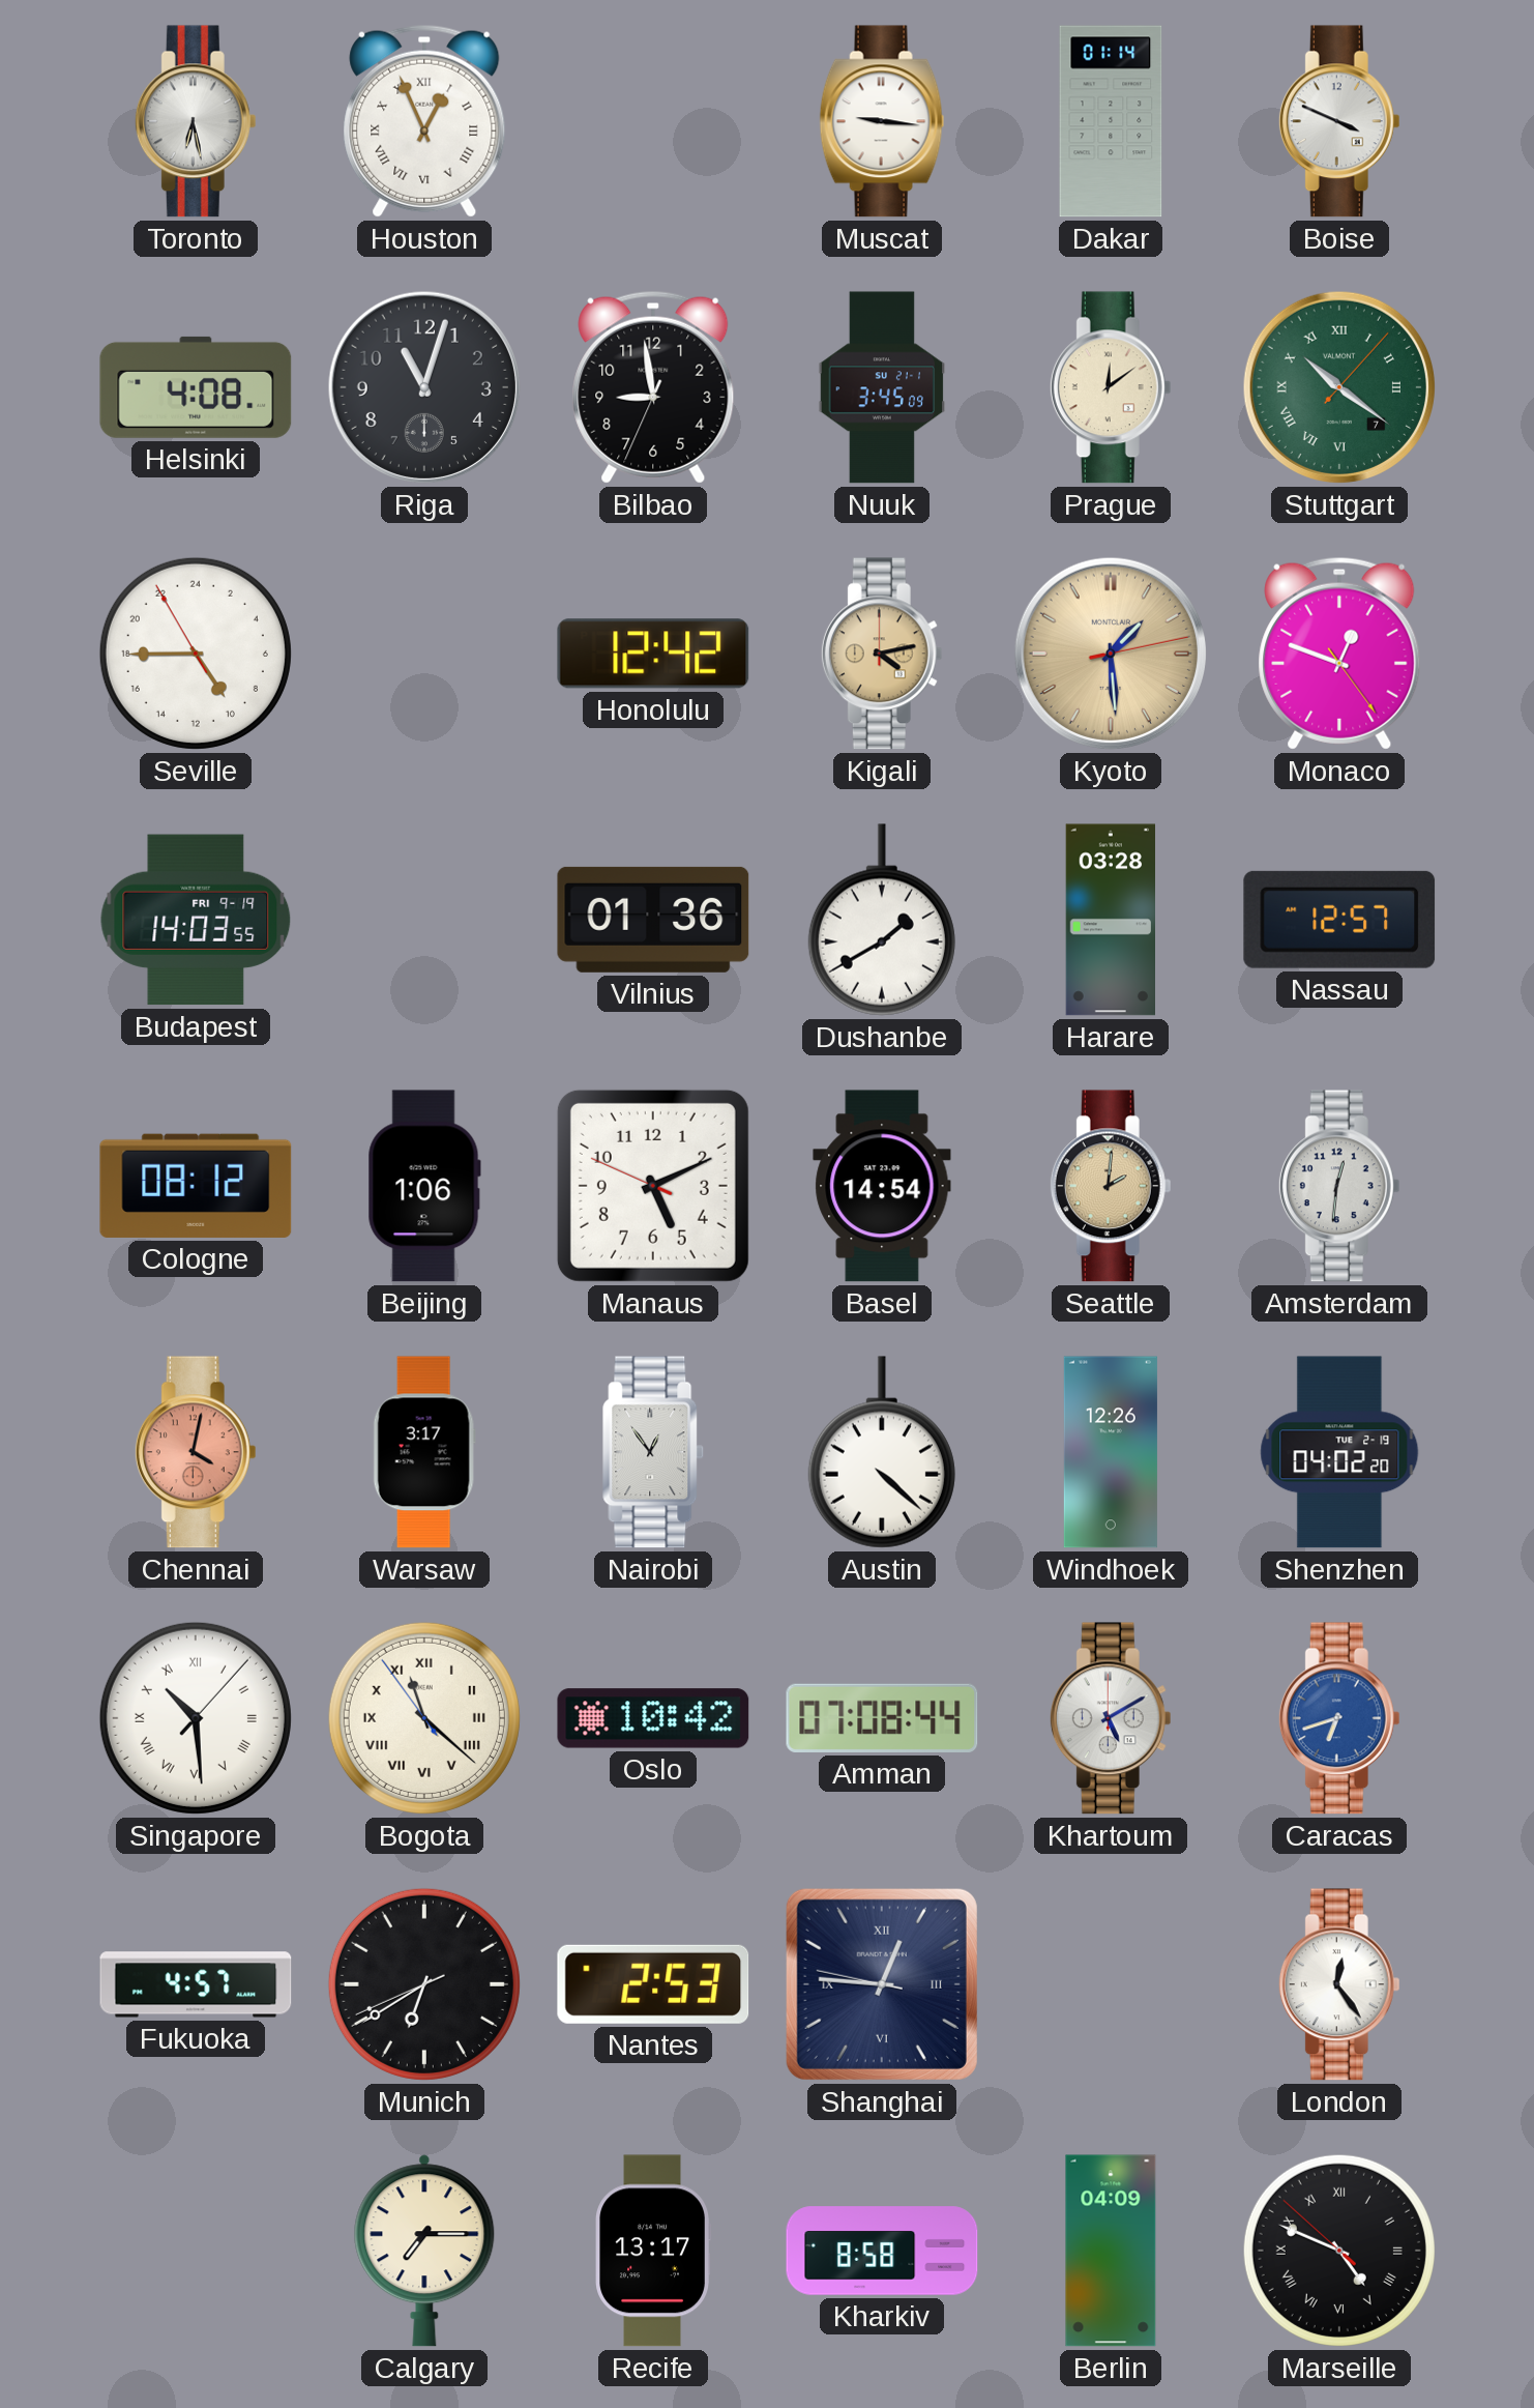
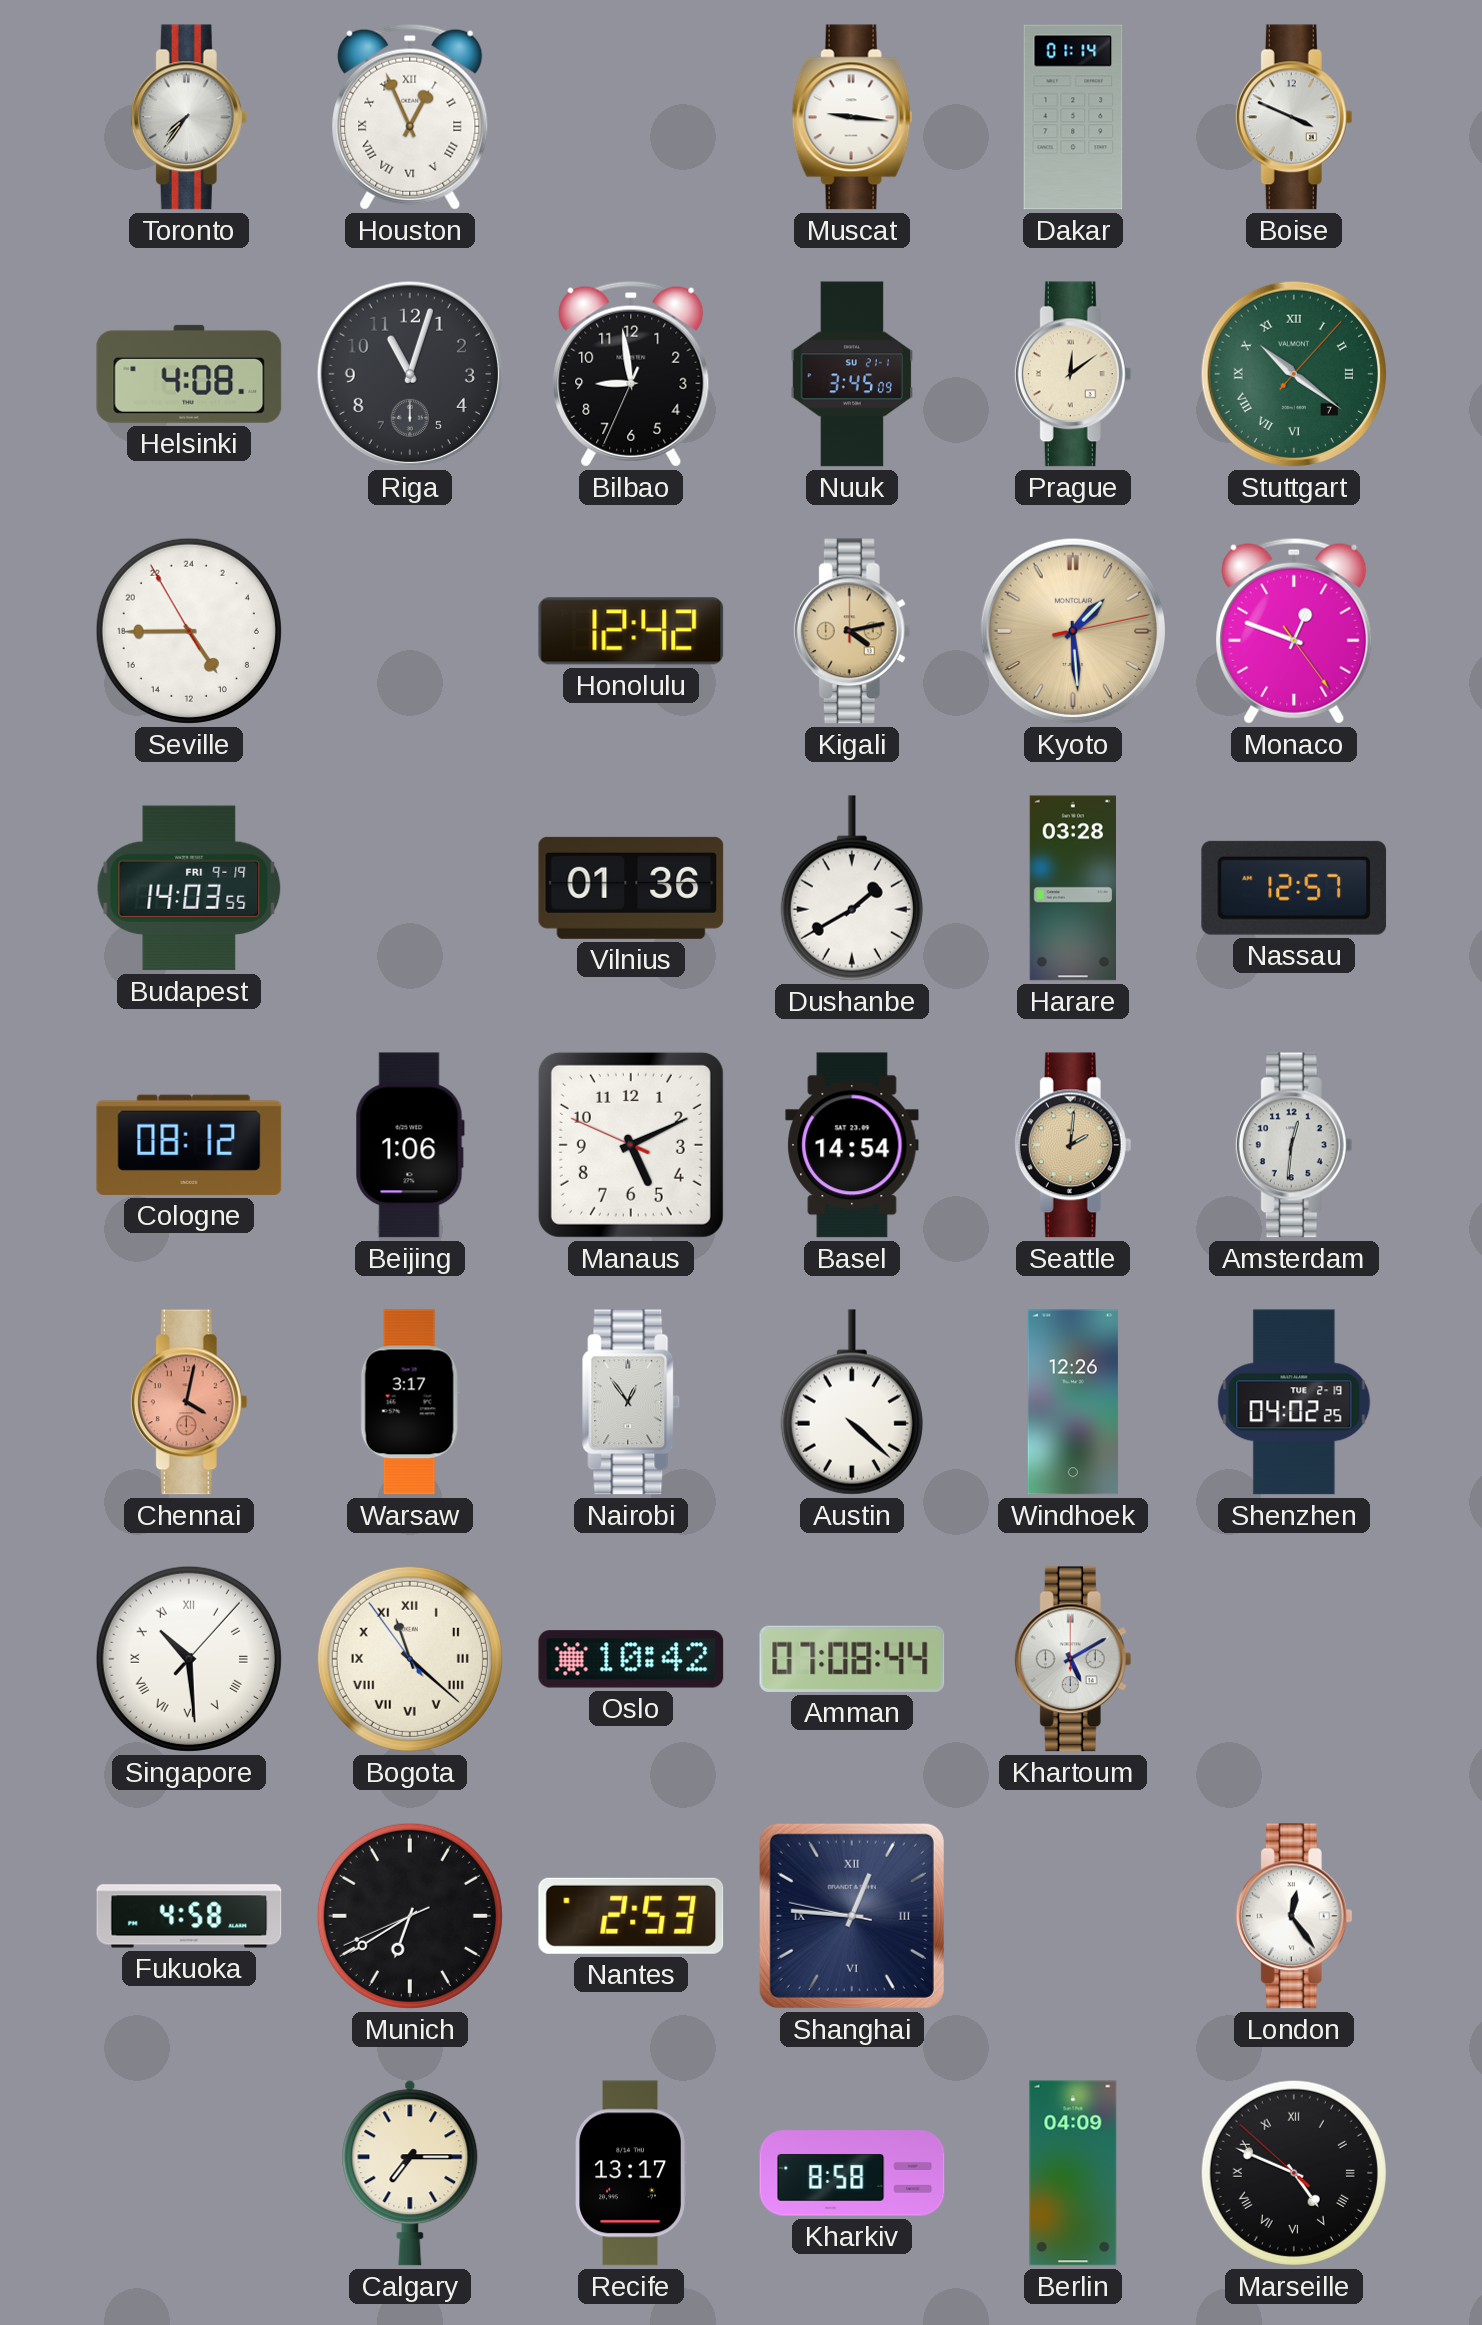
Toronto: 6:28 -> 7:36
Shenzhen: 04:02:20 -> 04:02:25
Caracas: 6:42 -> none
Fukuoka: 4:57 -> 4:58
